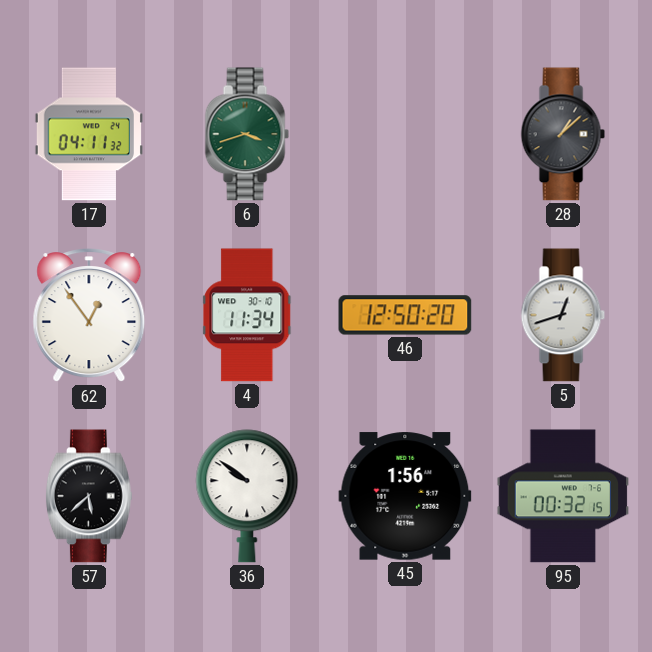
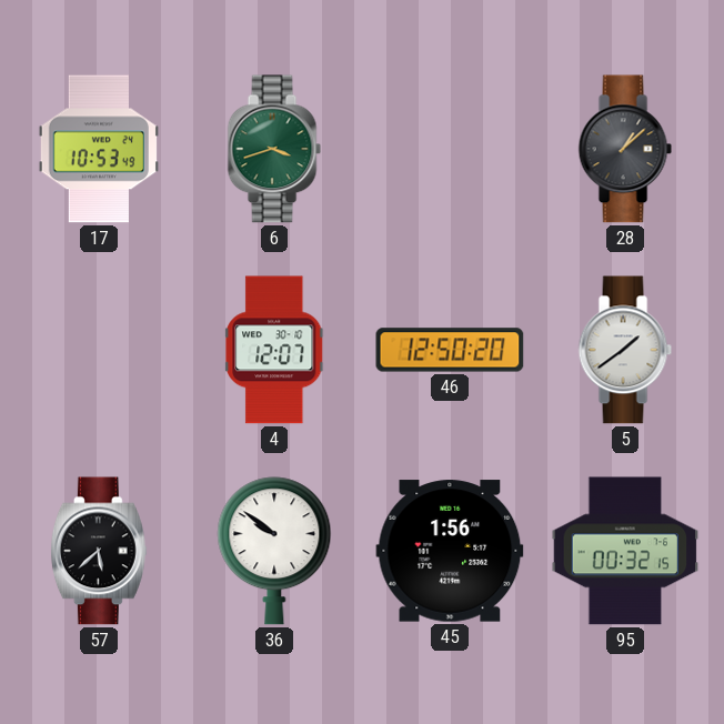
17: 04:11 -> 10:53
62: 12:54 -> none
4: 11:34 -> 12:07
5: 12:42 -> 1:39
